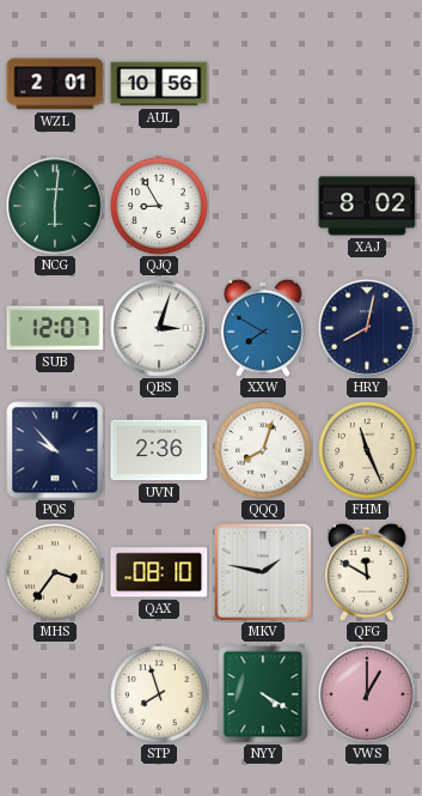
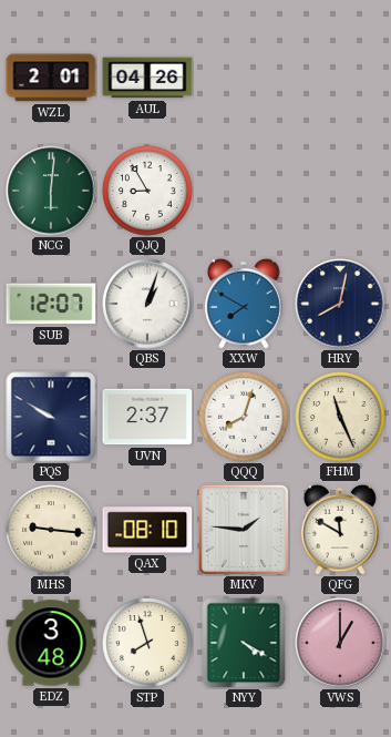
AUL: 10:56 -> 04:26
XAJ: 8:02 -> none
QBS: 3:03 -> 1:03
PQS: 9:53 -> 9:50
UVN: 2:36 -> 2:37
MHS: 3:36 -> 9:16
MKV: 1:47 -> 1:46
EDZ: none -> 3:48
